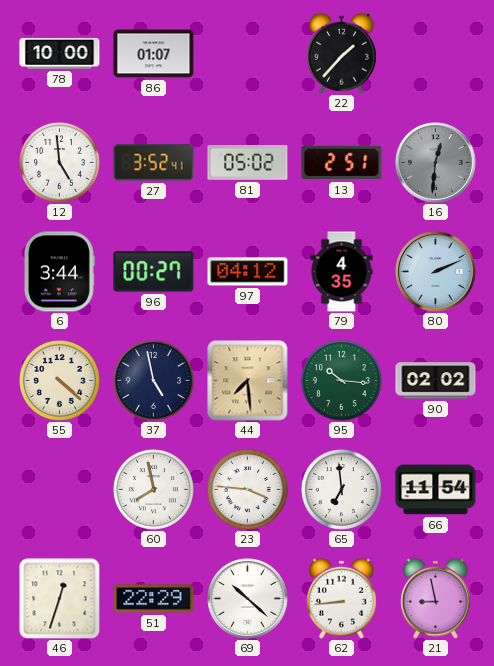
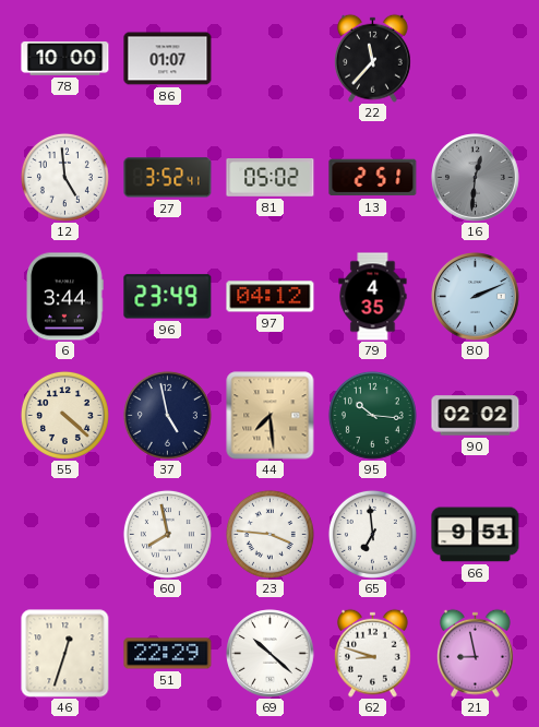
22: 1:37 -> 11:37
96: 00:27 -> 23:49
66: 11:54 -> 9:51
62: 8:44 -> 8:48
